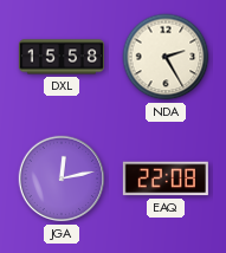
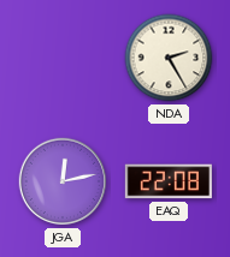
DXL: 15:58 -> none
